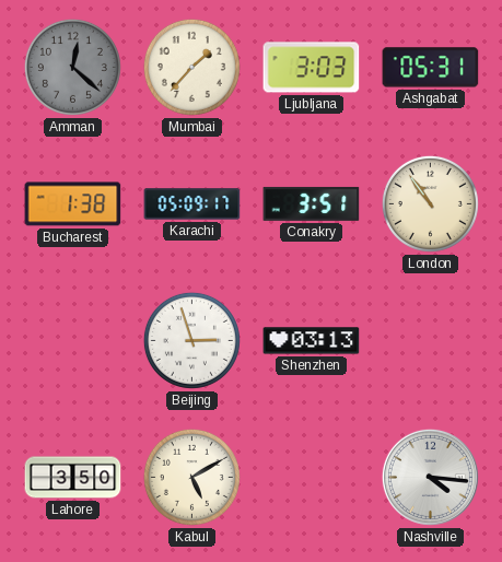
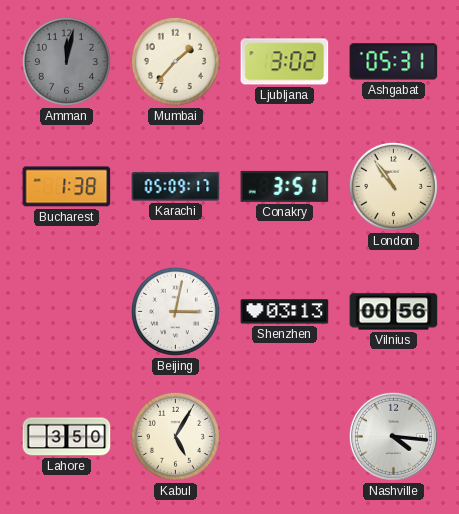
Amman: 12:22 -> 12:02
Ljubljana: 3:03 -> 3:02
Beijing: 2:57 -> 3:02
Vilnius: none -> 00:56
Kabul: 5:10 -> 5:05
